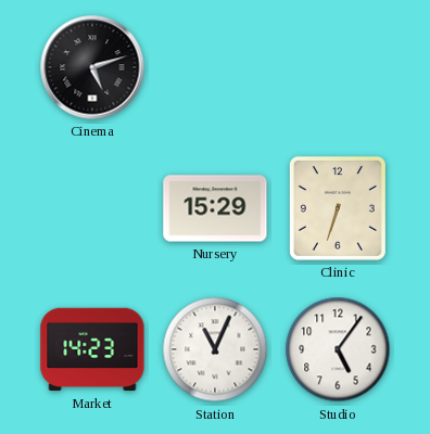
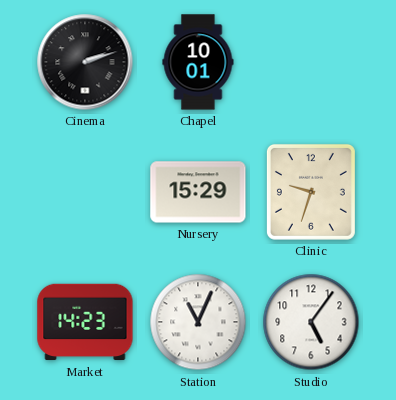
Cinema: 5:12 -> 2:12
Chapel: none -> 10:01
Clinic: 6:33 -> 9:33
